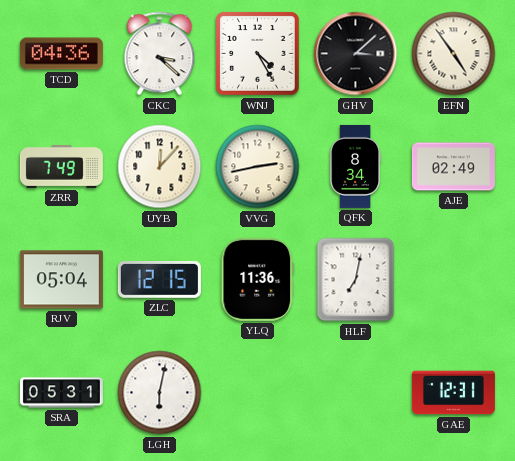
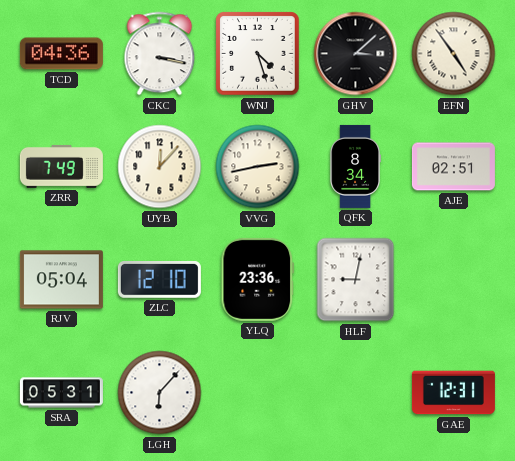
CKC: 3:22 -> 3:17
WNJ: 4:25 -> 4:27
AJE: 02:49 -> 02:51
ZLC: 12:15 -> 12:10
YLQ: 11:36 -> 23:36
HLF: 7:02 -> 9:02
LGH: 6:02 -> 6:07
